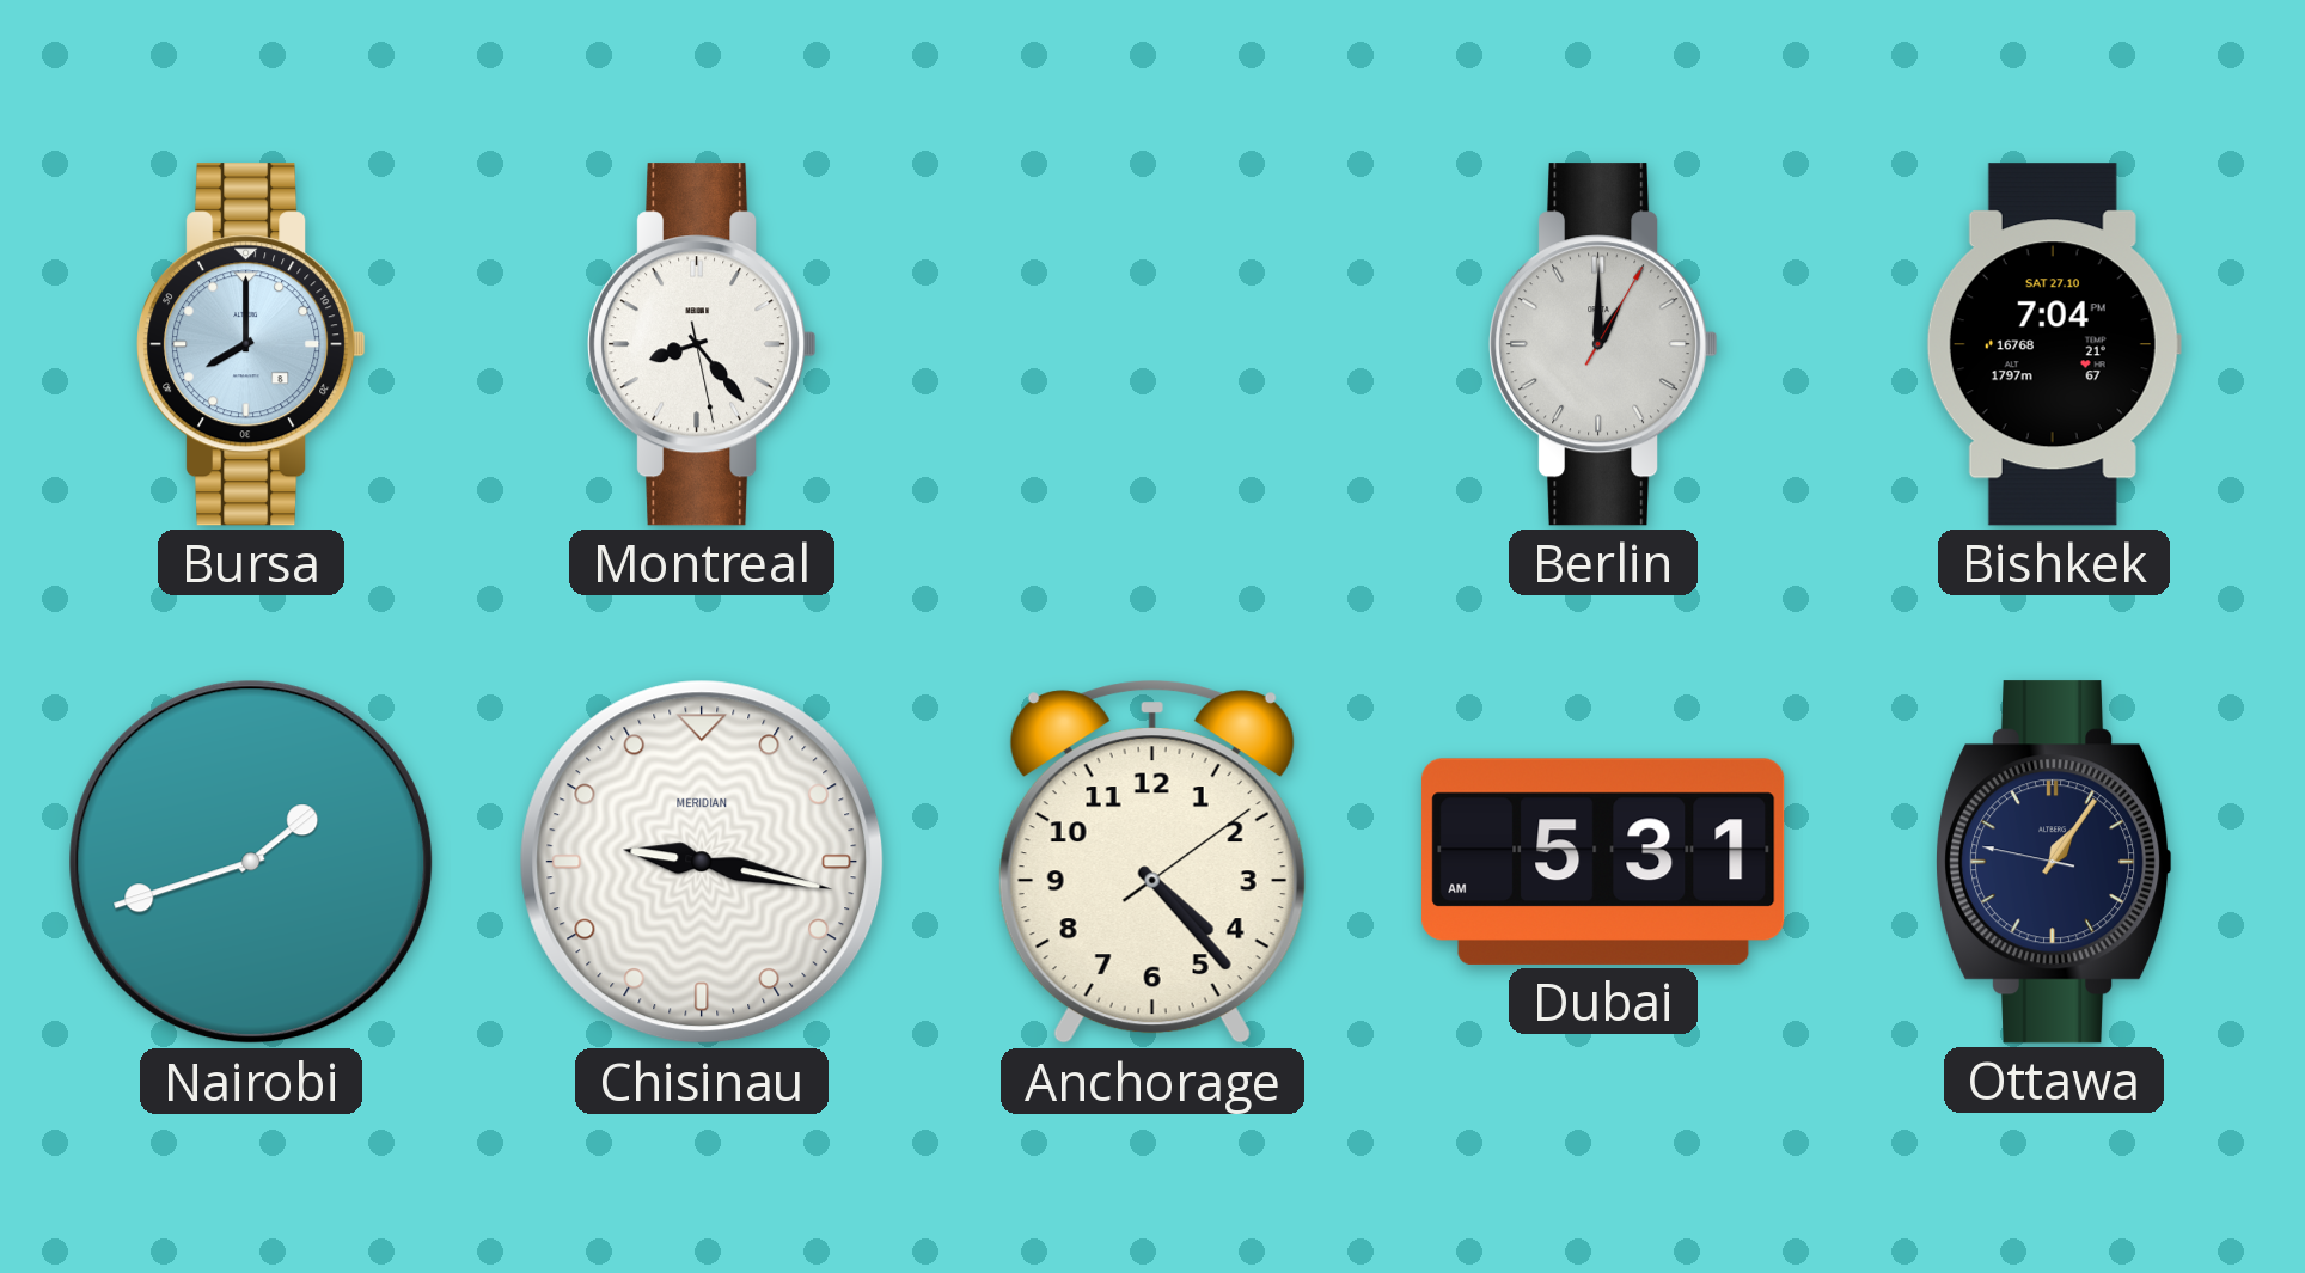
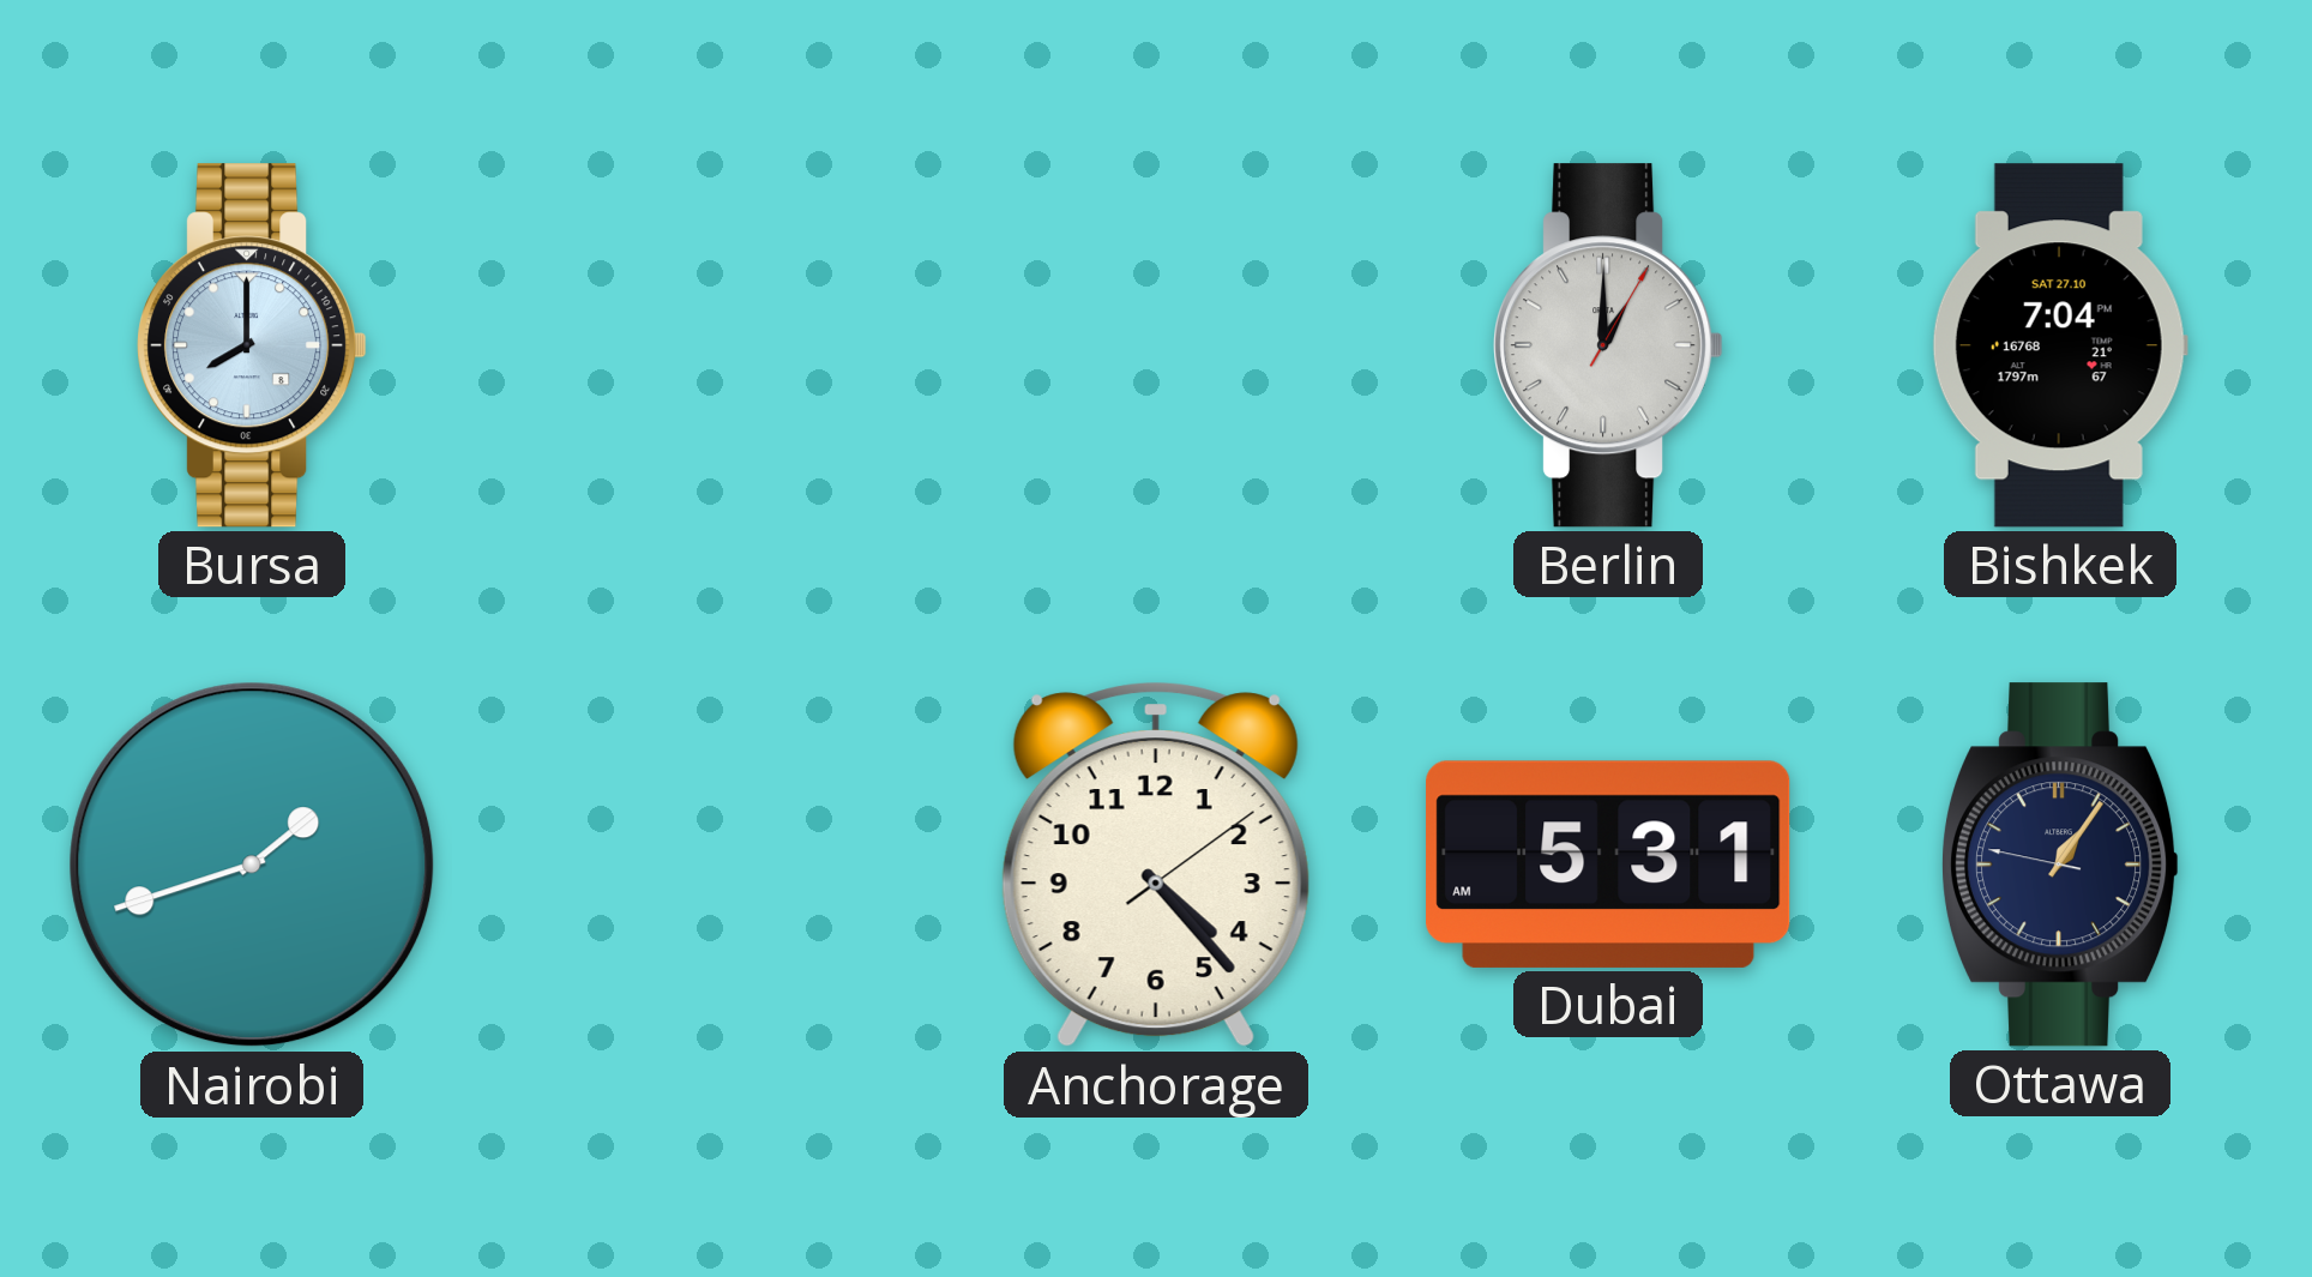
Montreal: 8:23 -> none
Chisinau: 9:17 -> none
